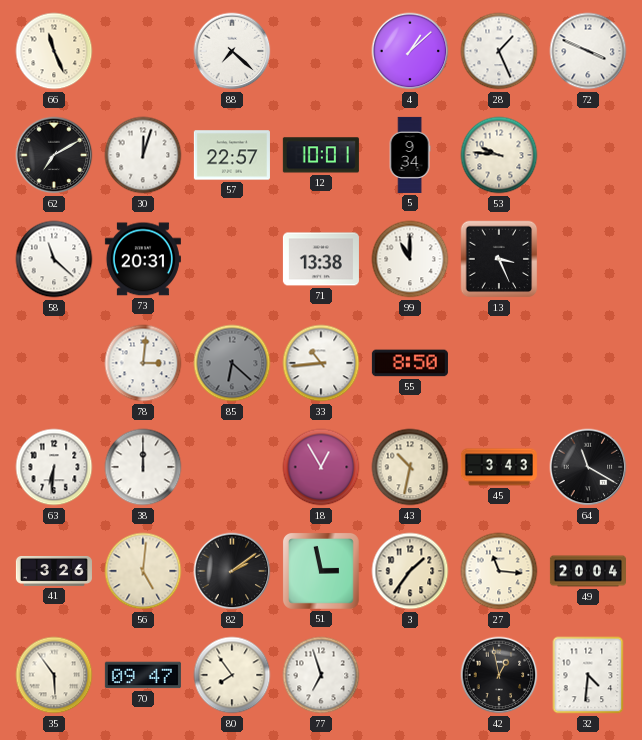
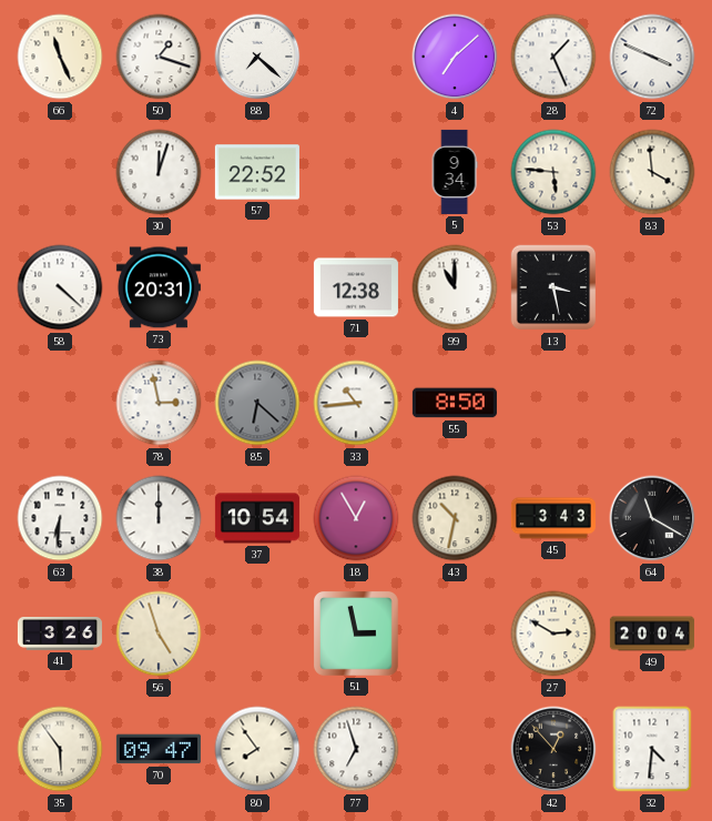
50: none -> 1:18
4: 1:08 -> 7:08
62: 7:10 -> none
57: 22:57 -> 22:52
12: 10:01 -> none
53: 9:46 -> 5:46
83: none -> 3:59
58: 11:22 -> 4:22
71: 13:38 -> 12:38
13: 3:26 -> 3:28
78: 3:01 -> 2:58
37: none -> 10:54
56: 5:01 -> 4:57
82: 2:09 -> none
3: 1:36 -> none
27: 11:16 -> 2:50
42: 12:58 -> 12:53
